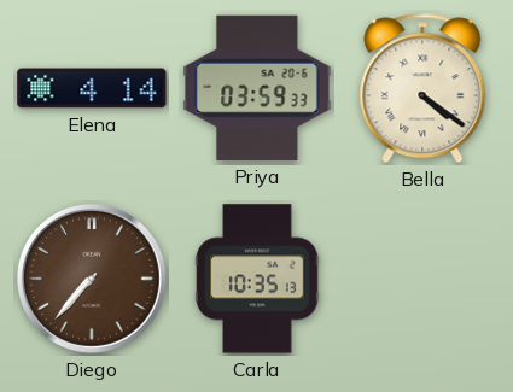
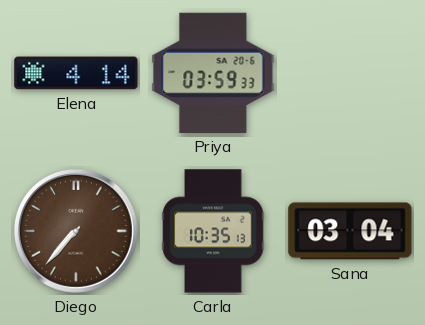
Bella: 4:21 -> none
Sana: none -> 03:04
